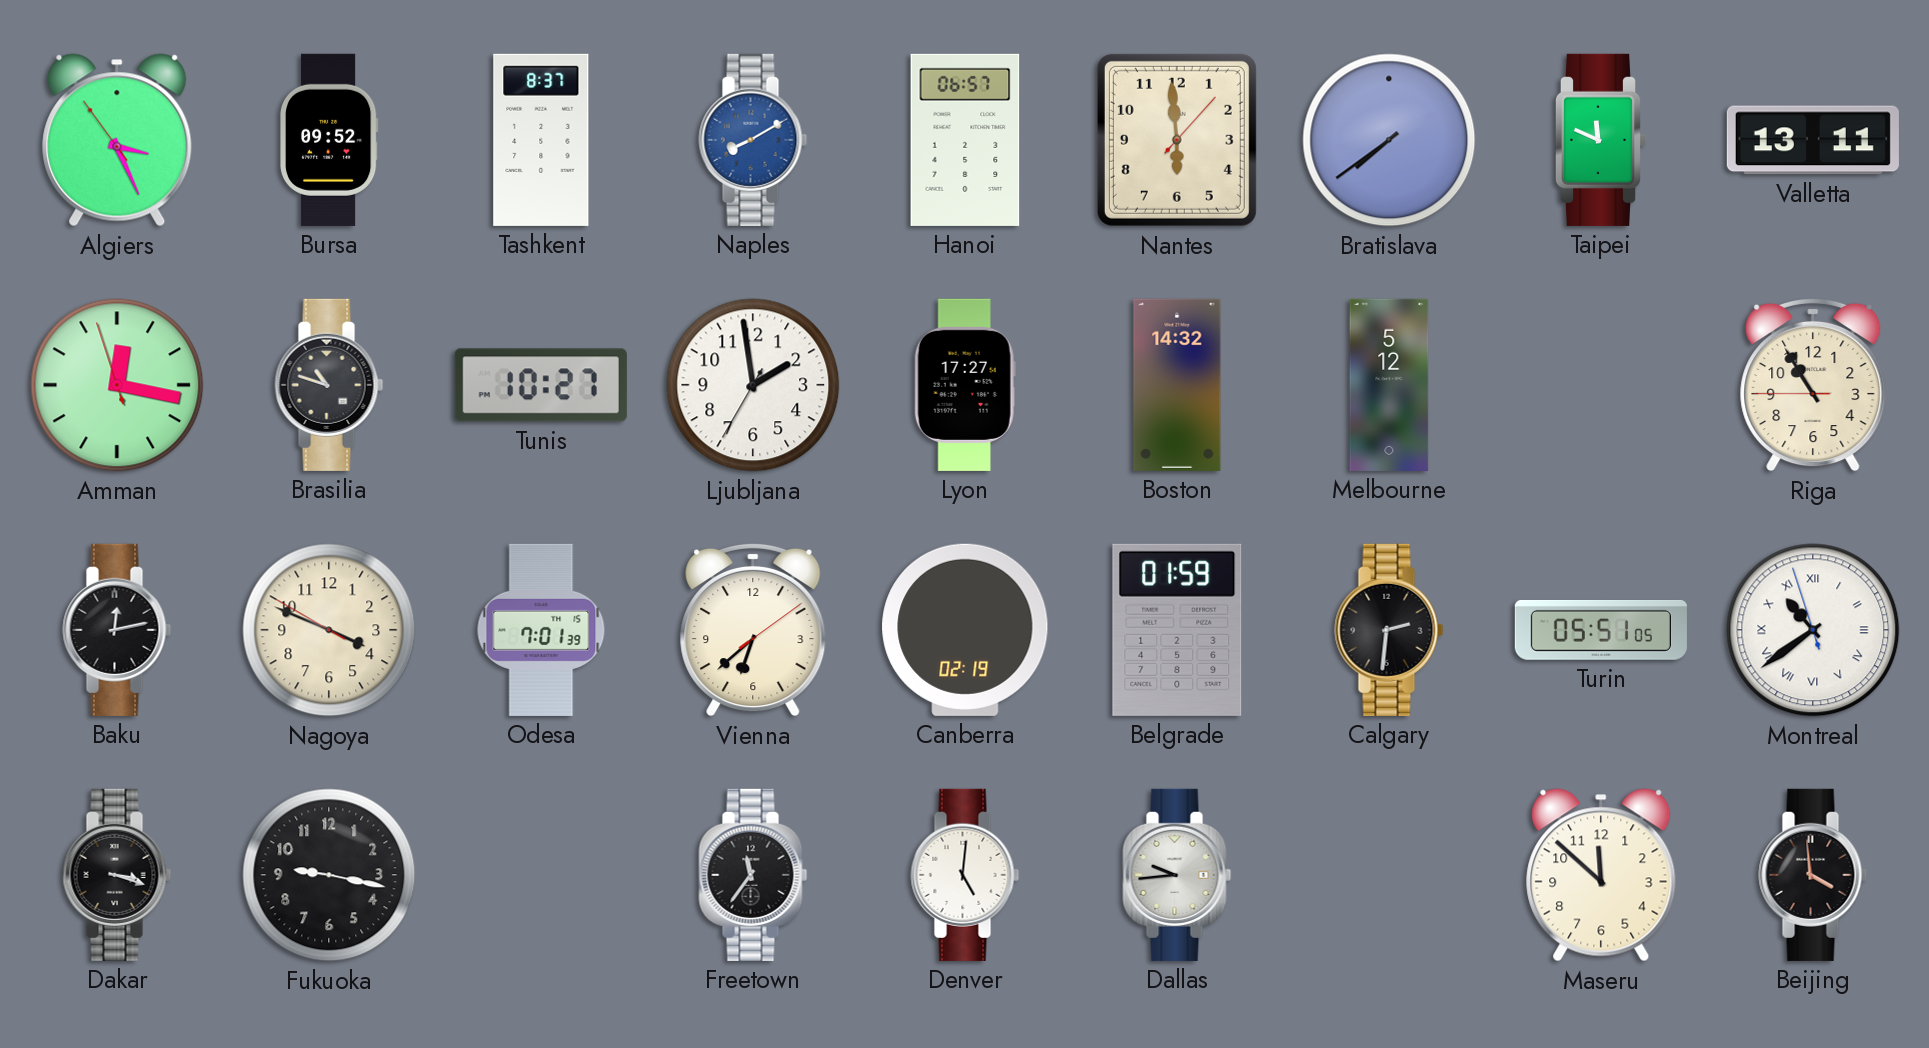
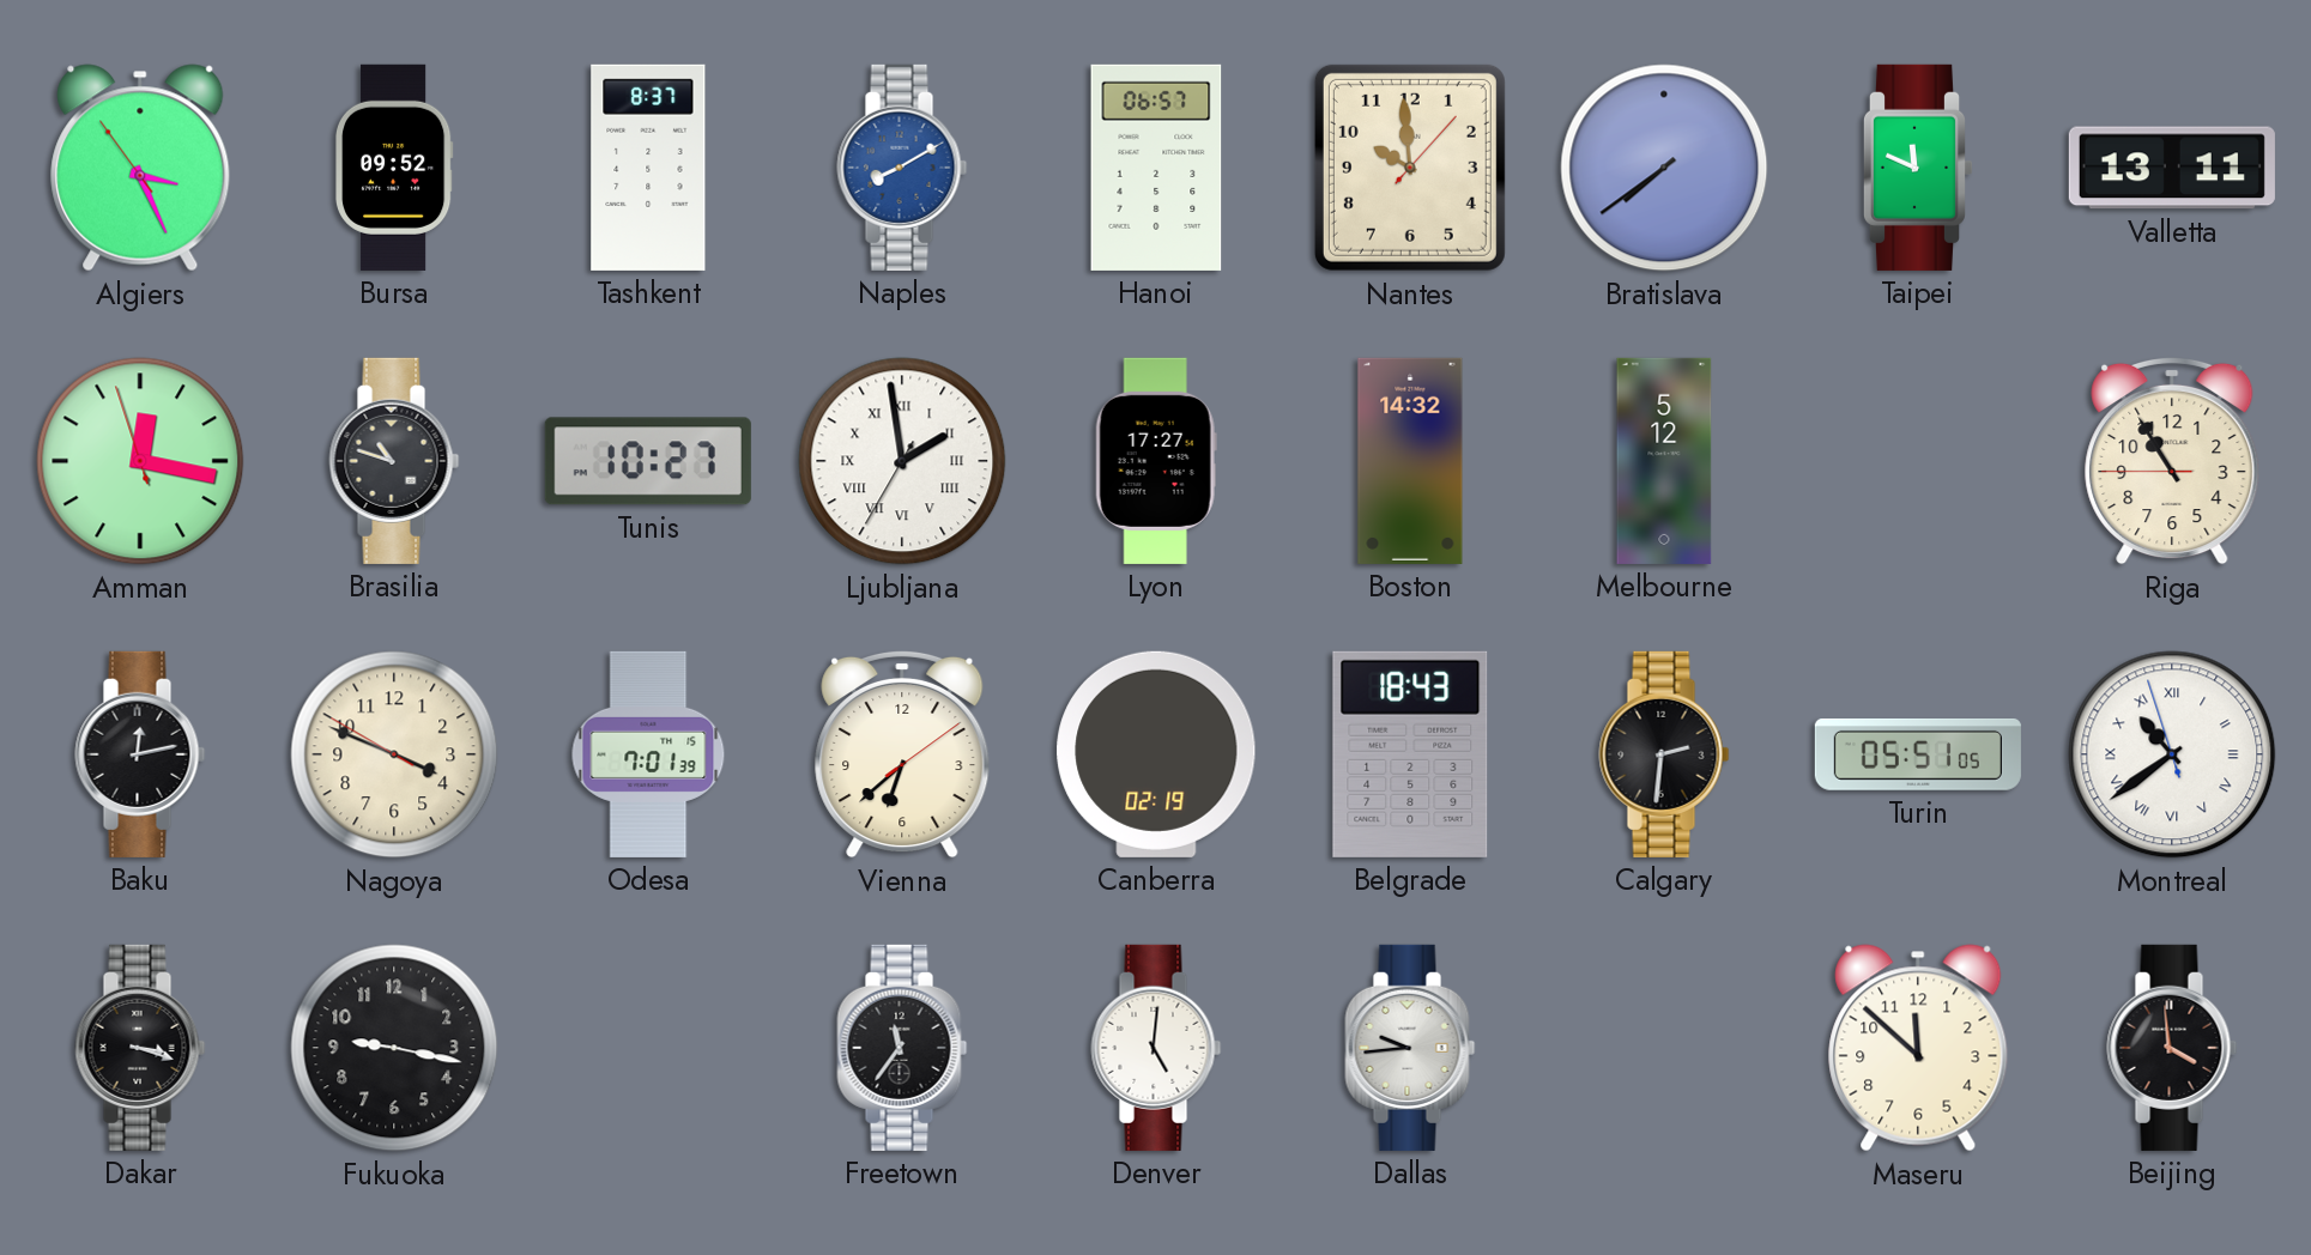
Nantes: 5:59 -> 9:59
Ljubljana numerals: Arabic -> Roman
Belgrade: 01:59 -> 18:43
